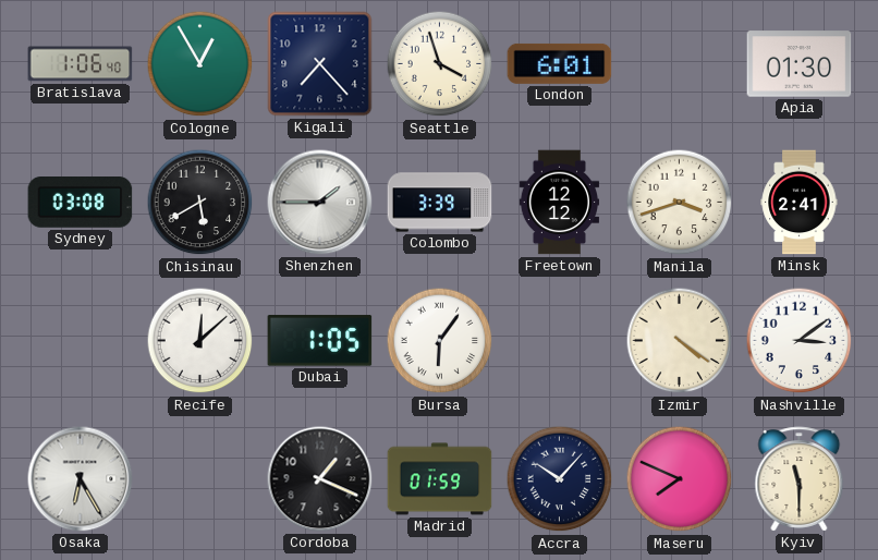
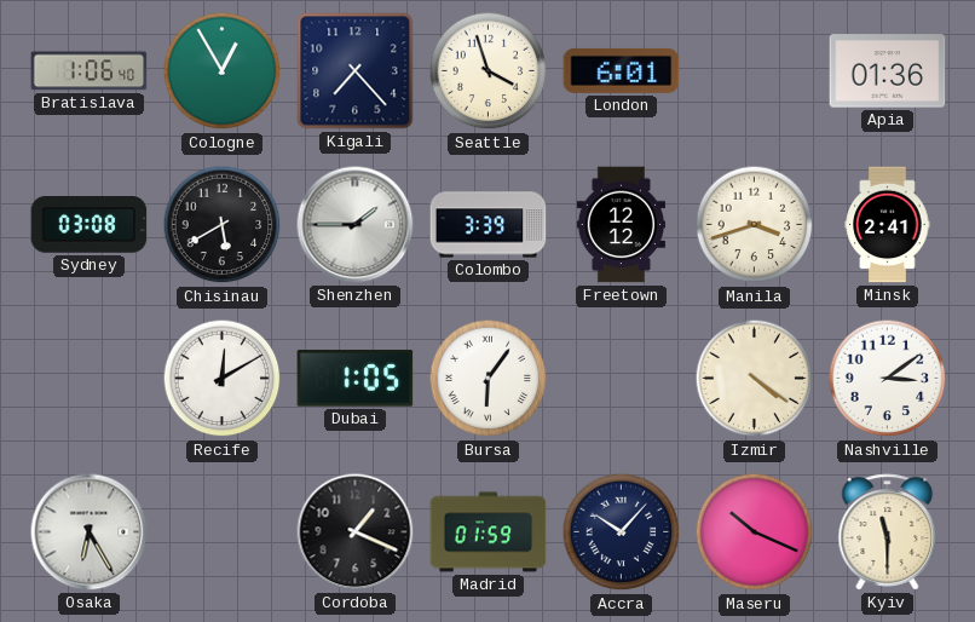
Apia: 01:30 -> 01:36
Recife: 12:08 -> 12:10
Maseru: 7:49 -> 10:19
